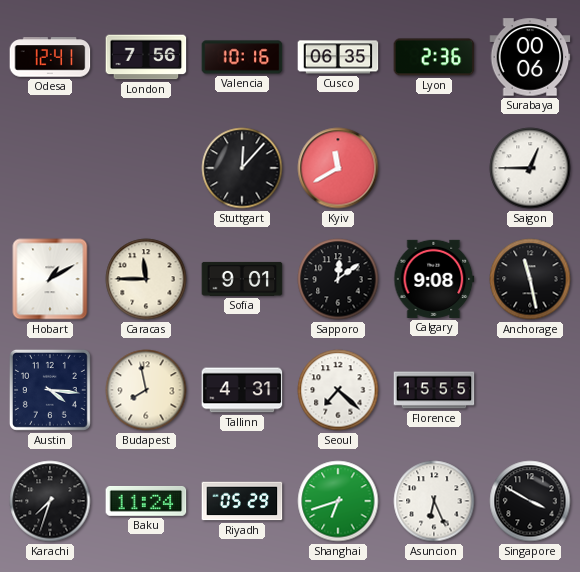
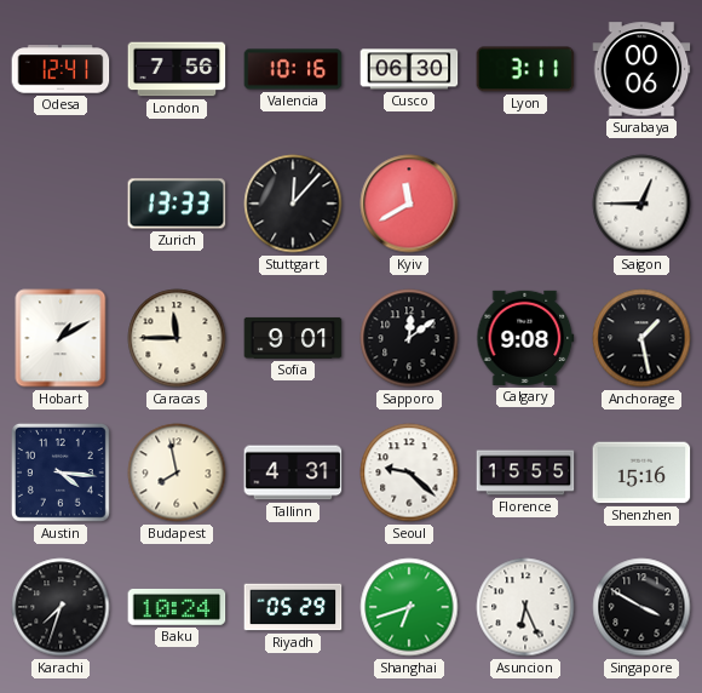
Cusco: 06:35 -> 06:30
Lyon: 2:36 -> 3:11
Zurich: none -> 13:33
Anchorage: 11:28 -> 1:28
Seoul: 7:22 -> 9:22
Shenzhen: none -> 15:16
Baku: 11:24 -> 10:24
